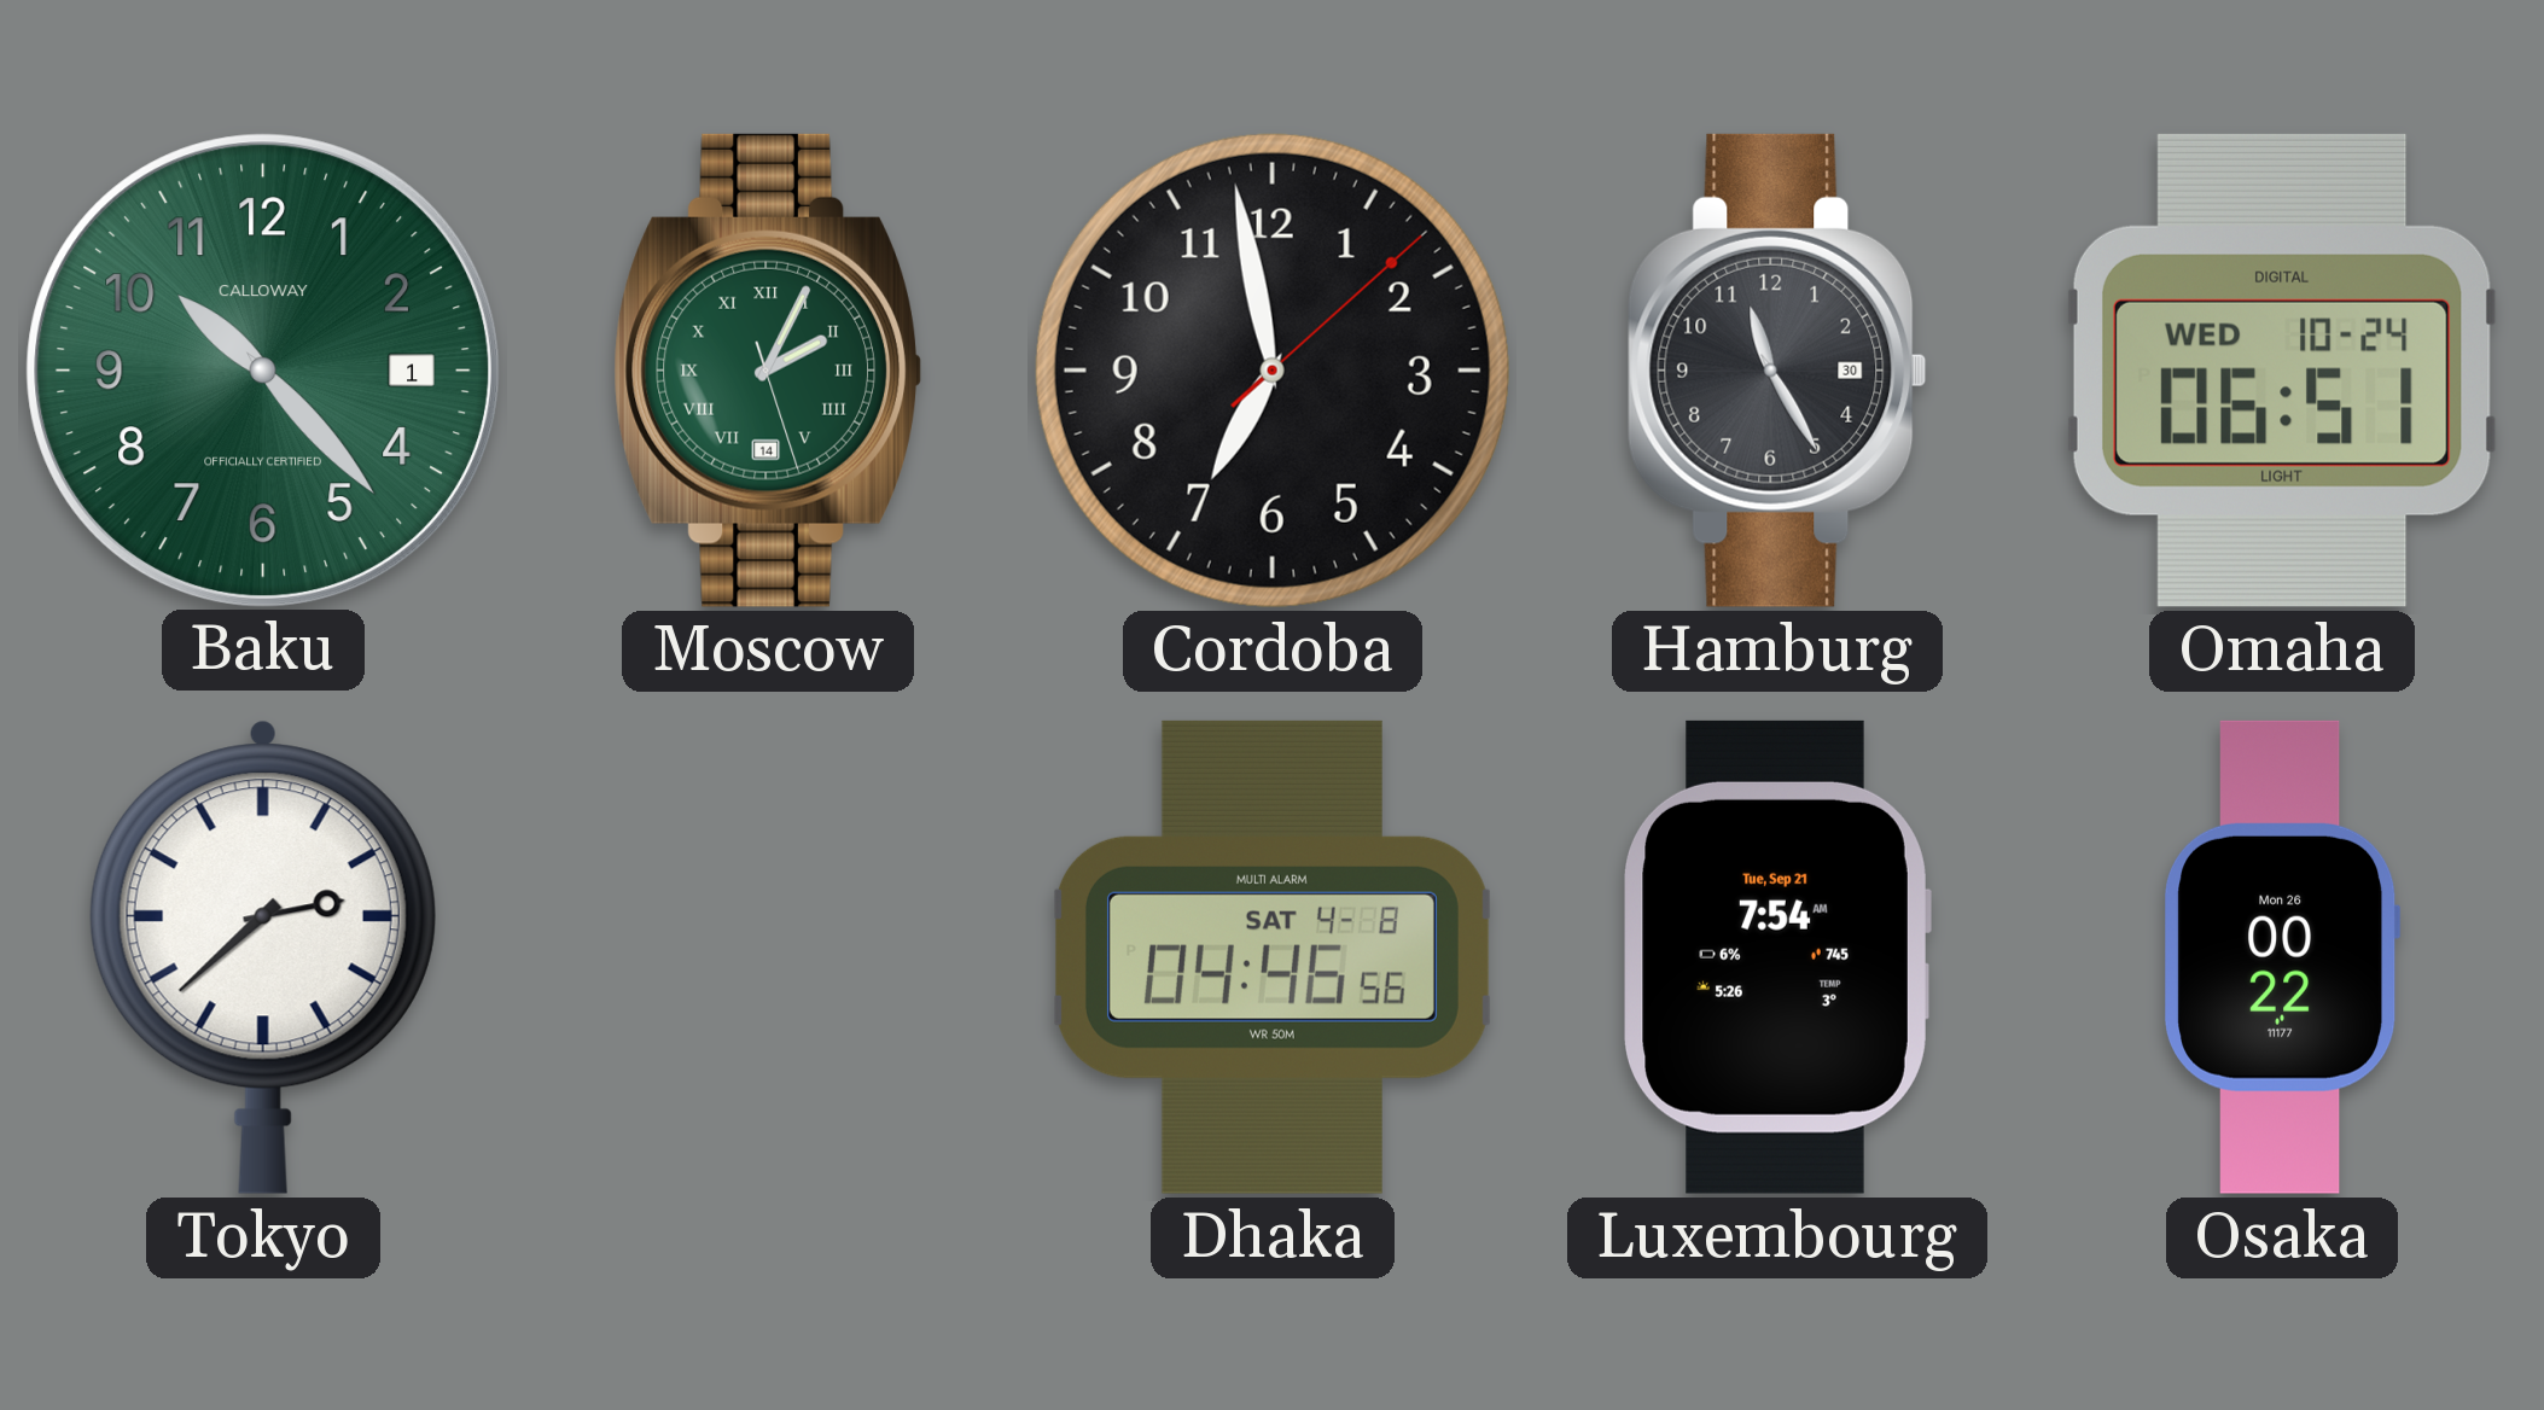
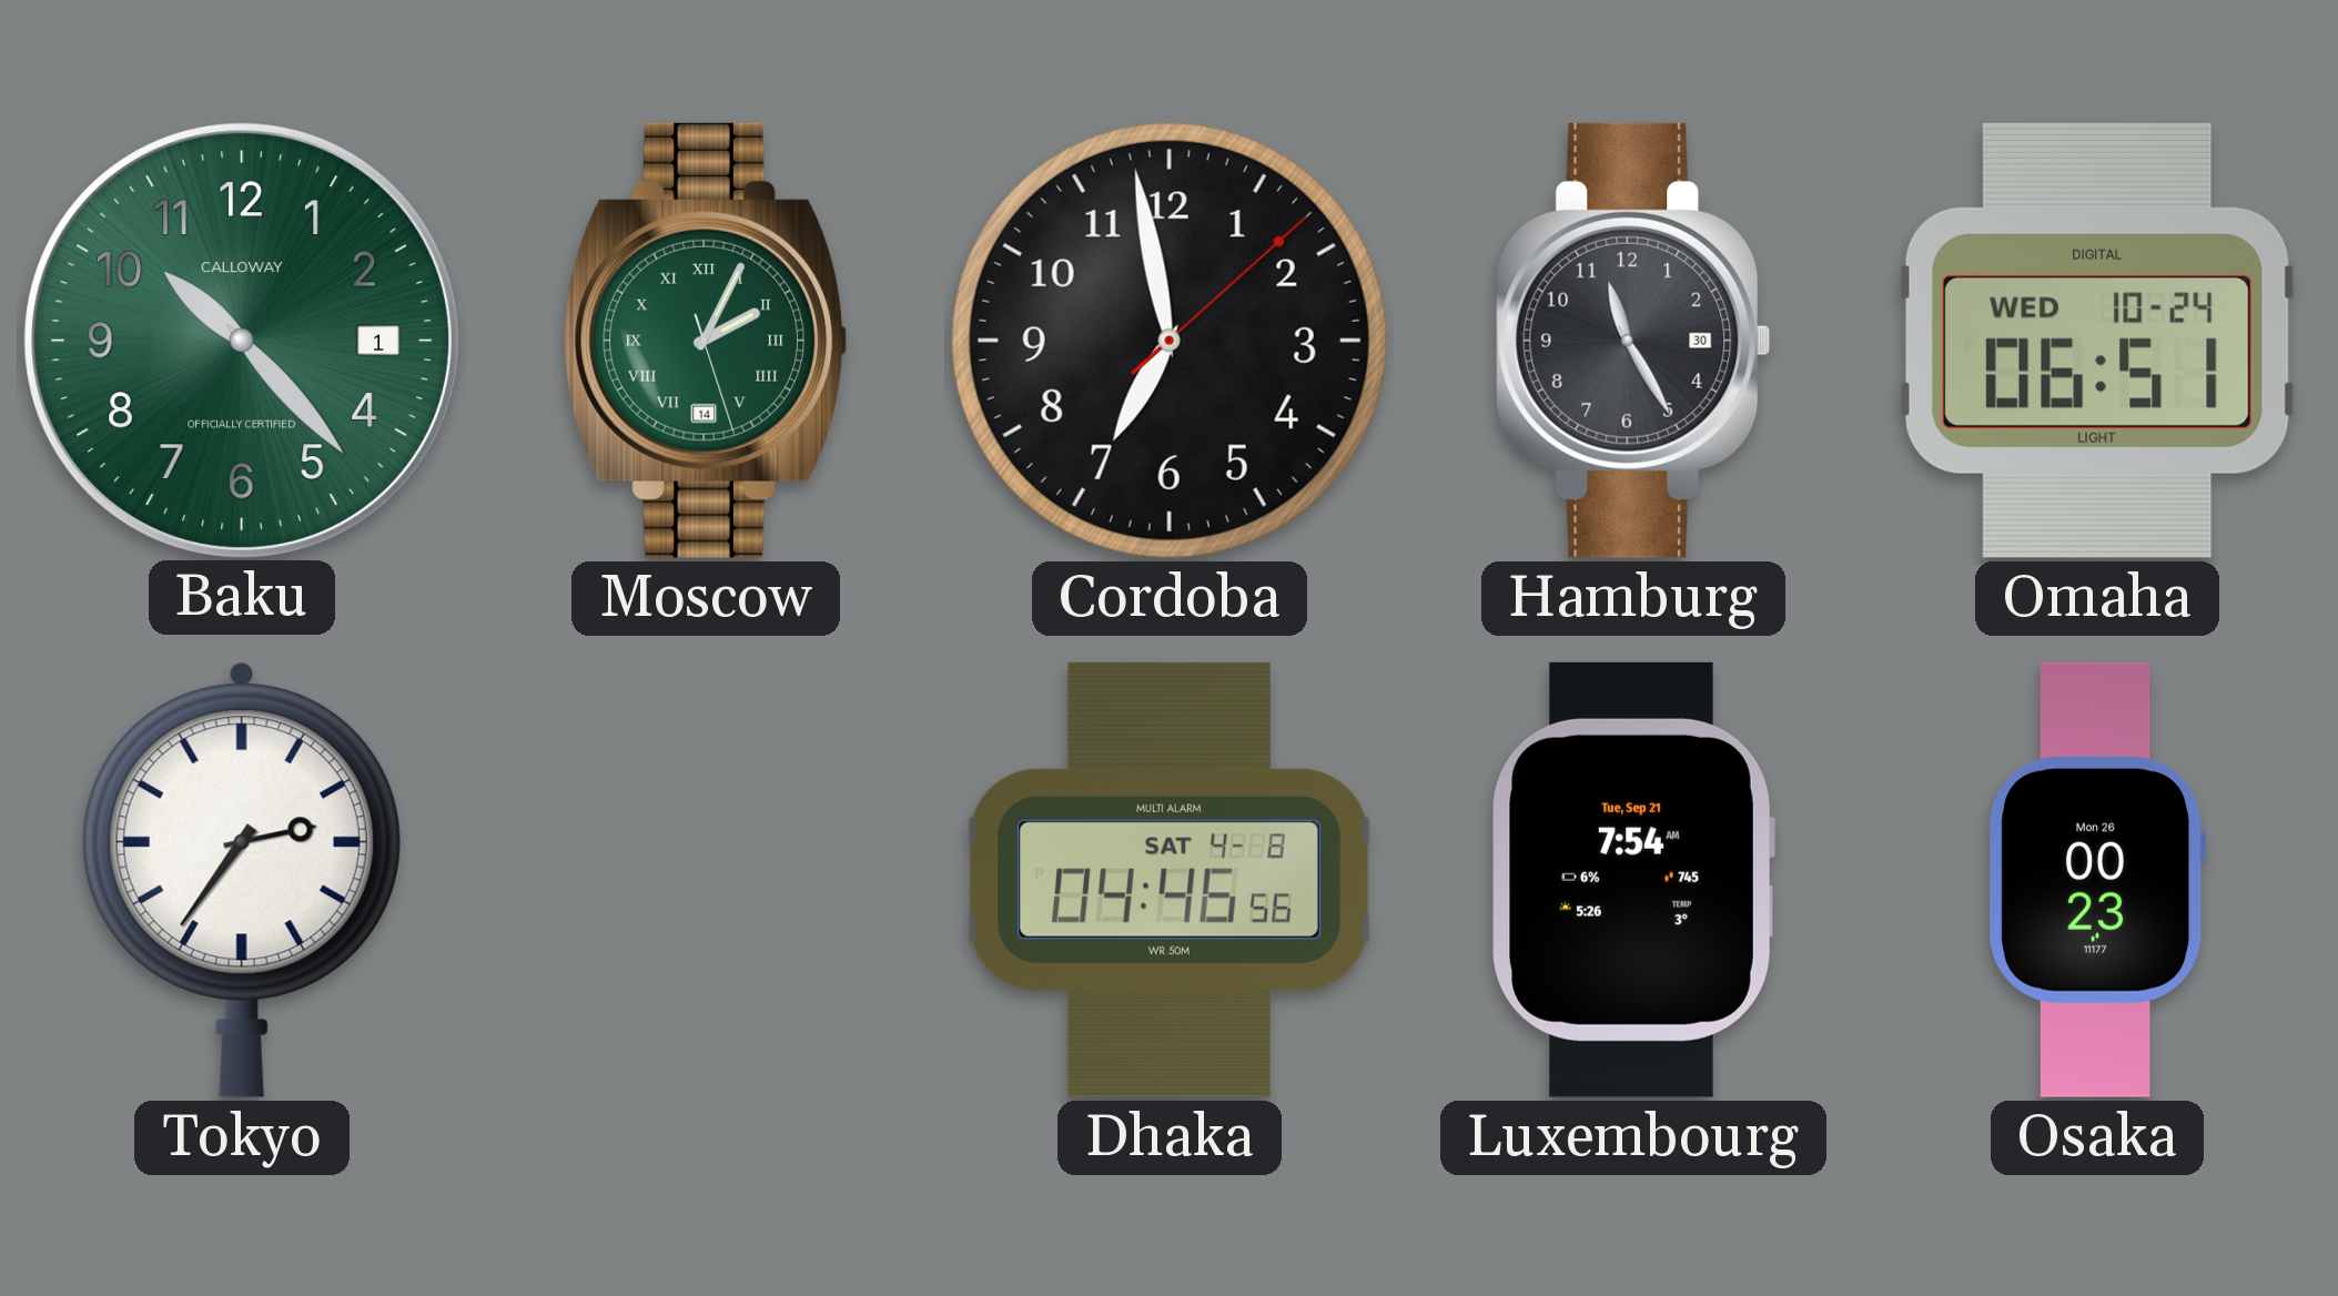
Tokyo: 2:38 -> 2:36
Osaka: 00:22 -> 00:23
